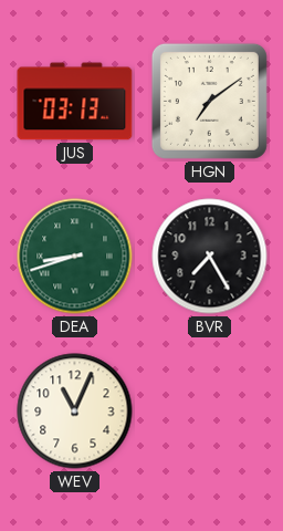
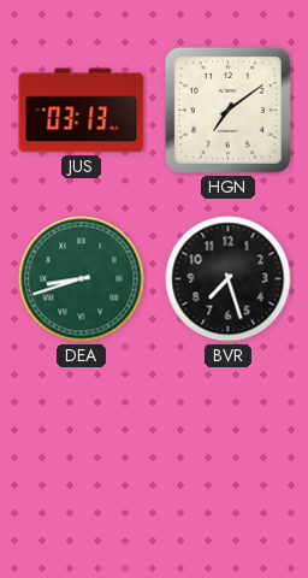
BVR: 7:25 -> 7:27
WEV: 11:04 -> none
